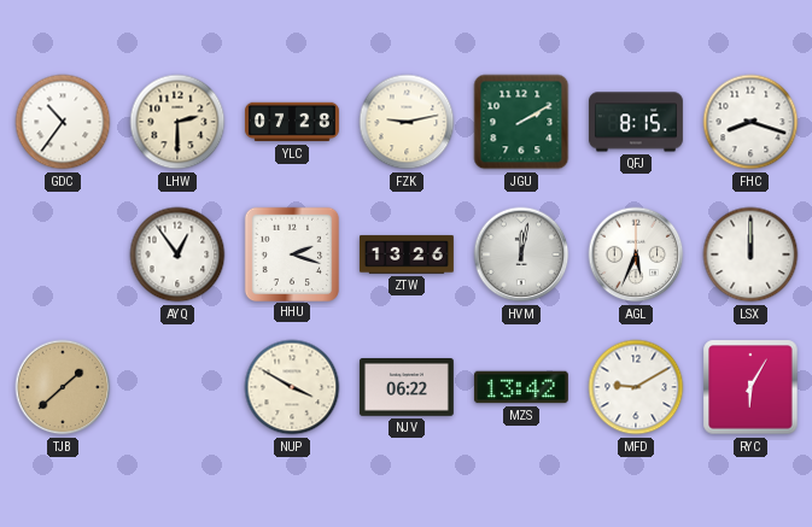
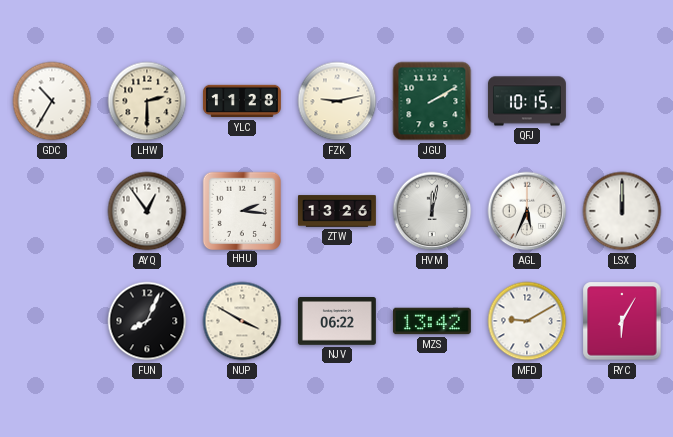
GDC: 10:36 -> 10:35
YLC: 07:28 -> 11:28
QFJ: 8:15 -> 10:15
FHC: 8:18 -> none
HHU: 2:18 -> 2:16
TJB: 1:38 -> none
FUN: none -> 8:04
